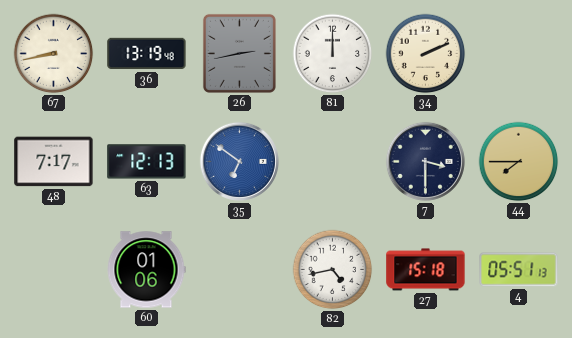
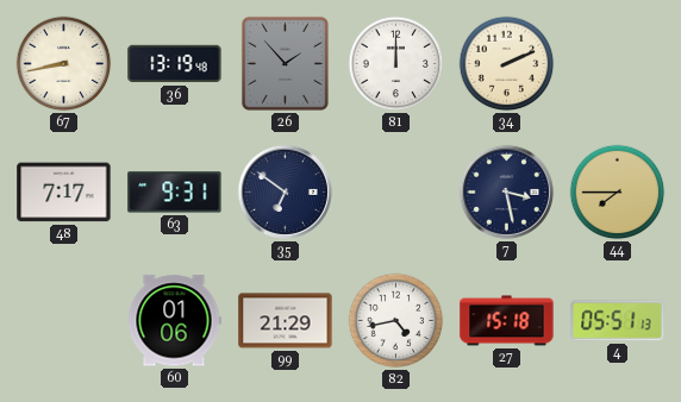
26: 2:43 -> 1:53
63: 12:13 -> 9:31
35 dial: blue -> navy
7: 3:30 -> 3:28
99: none -> 21:29
